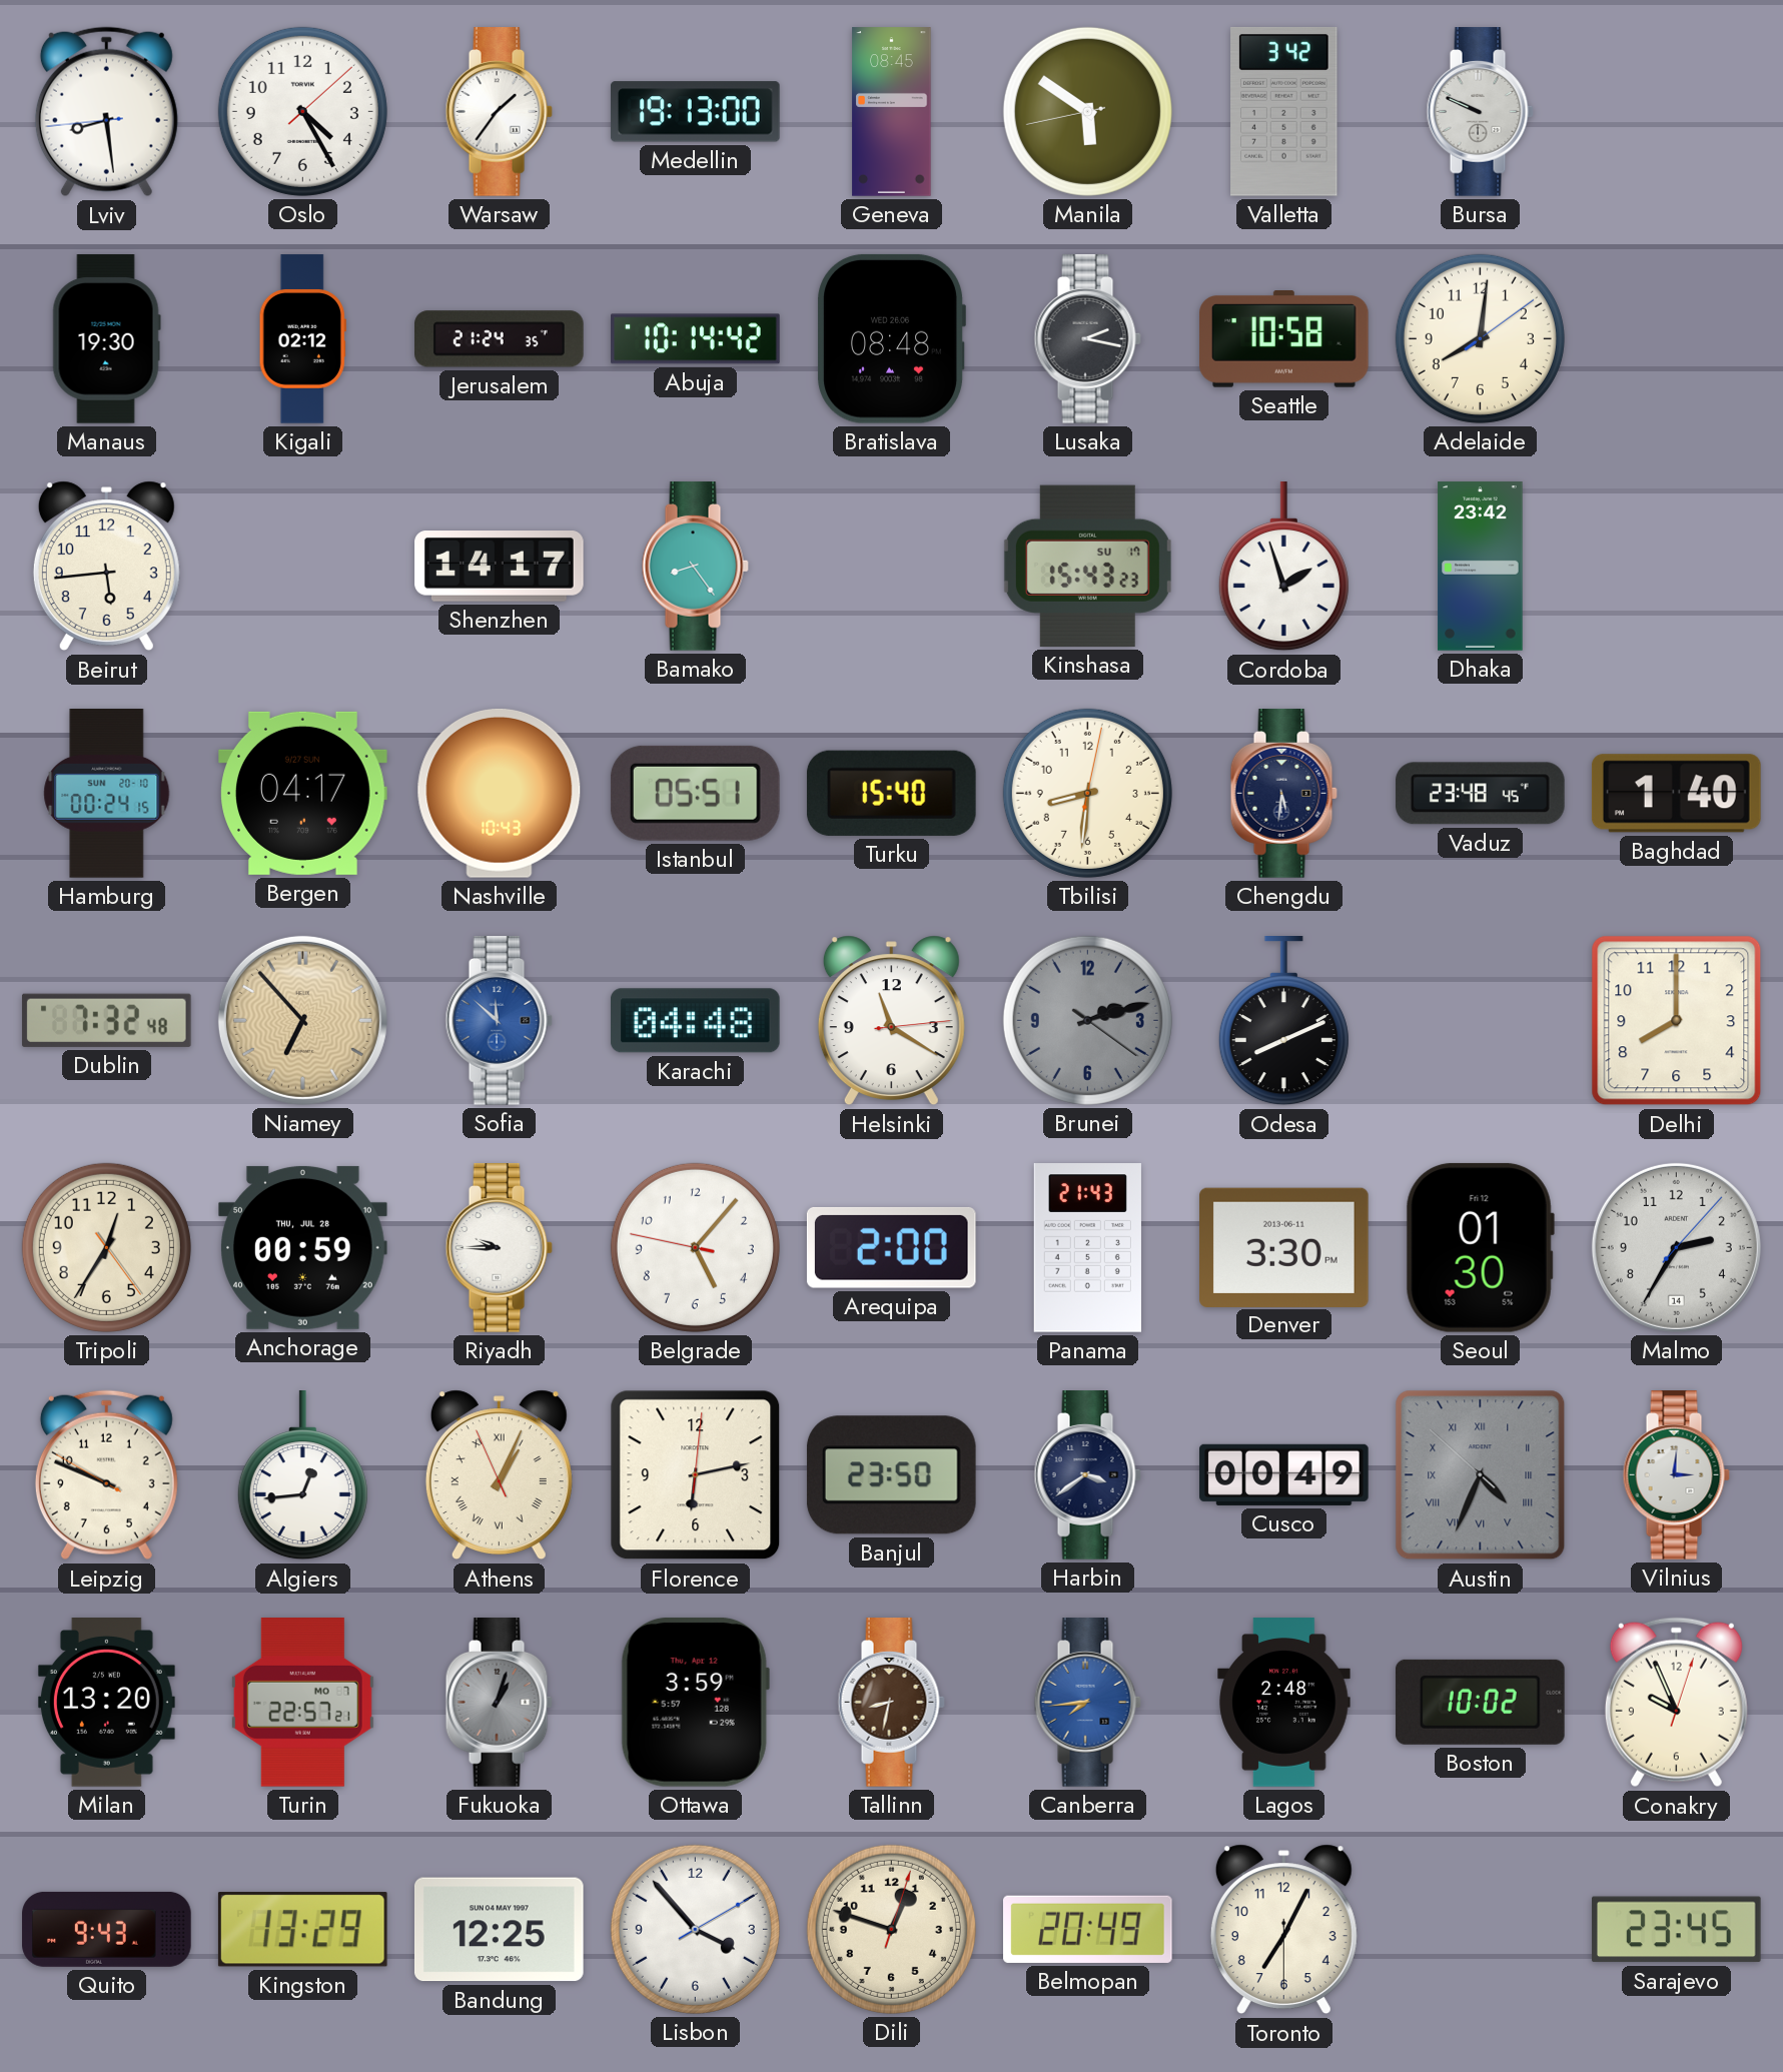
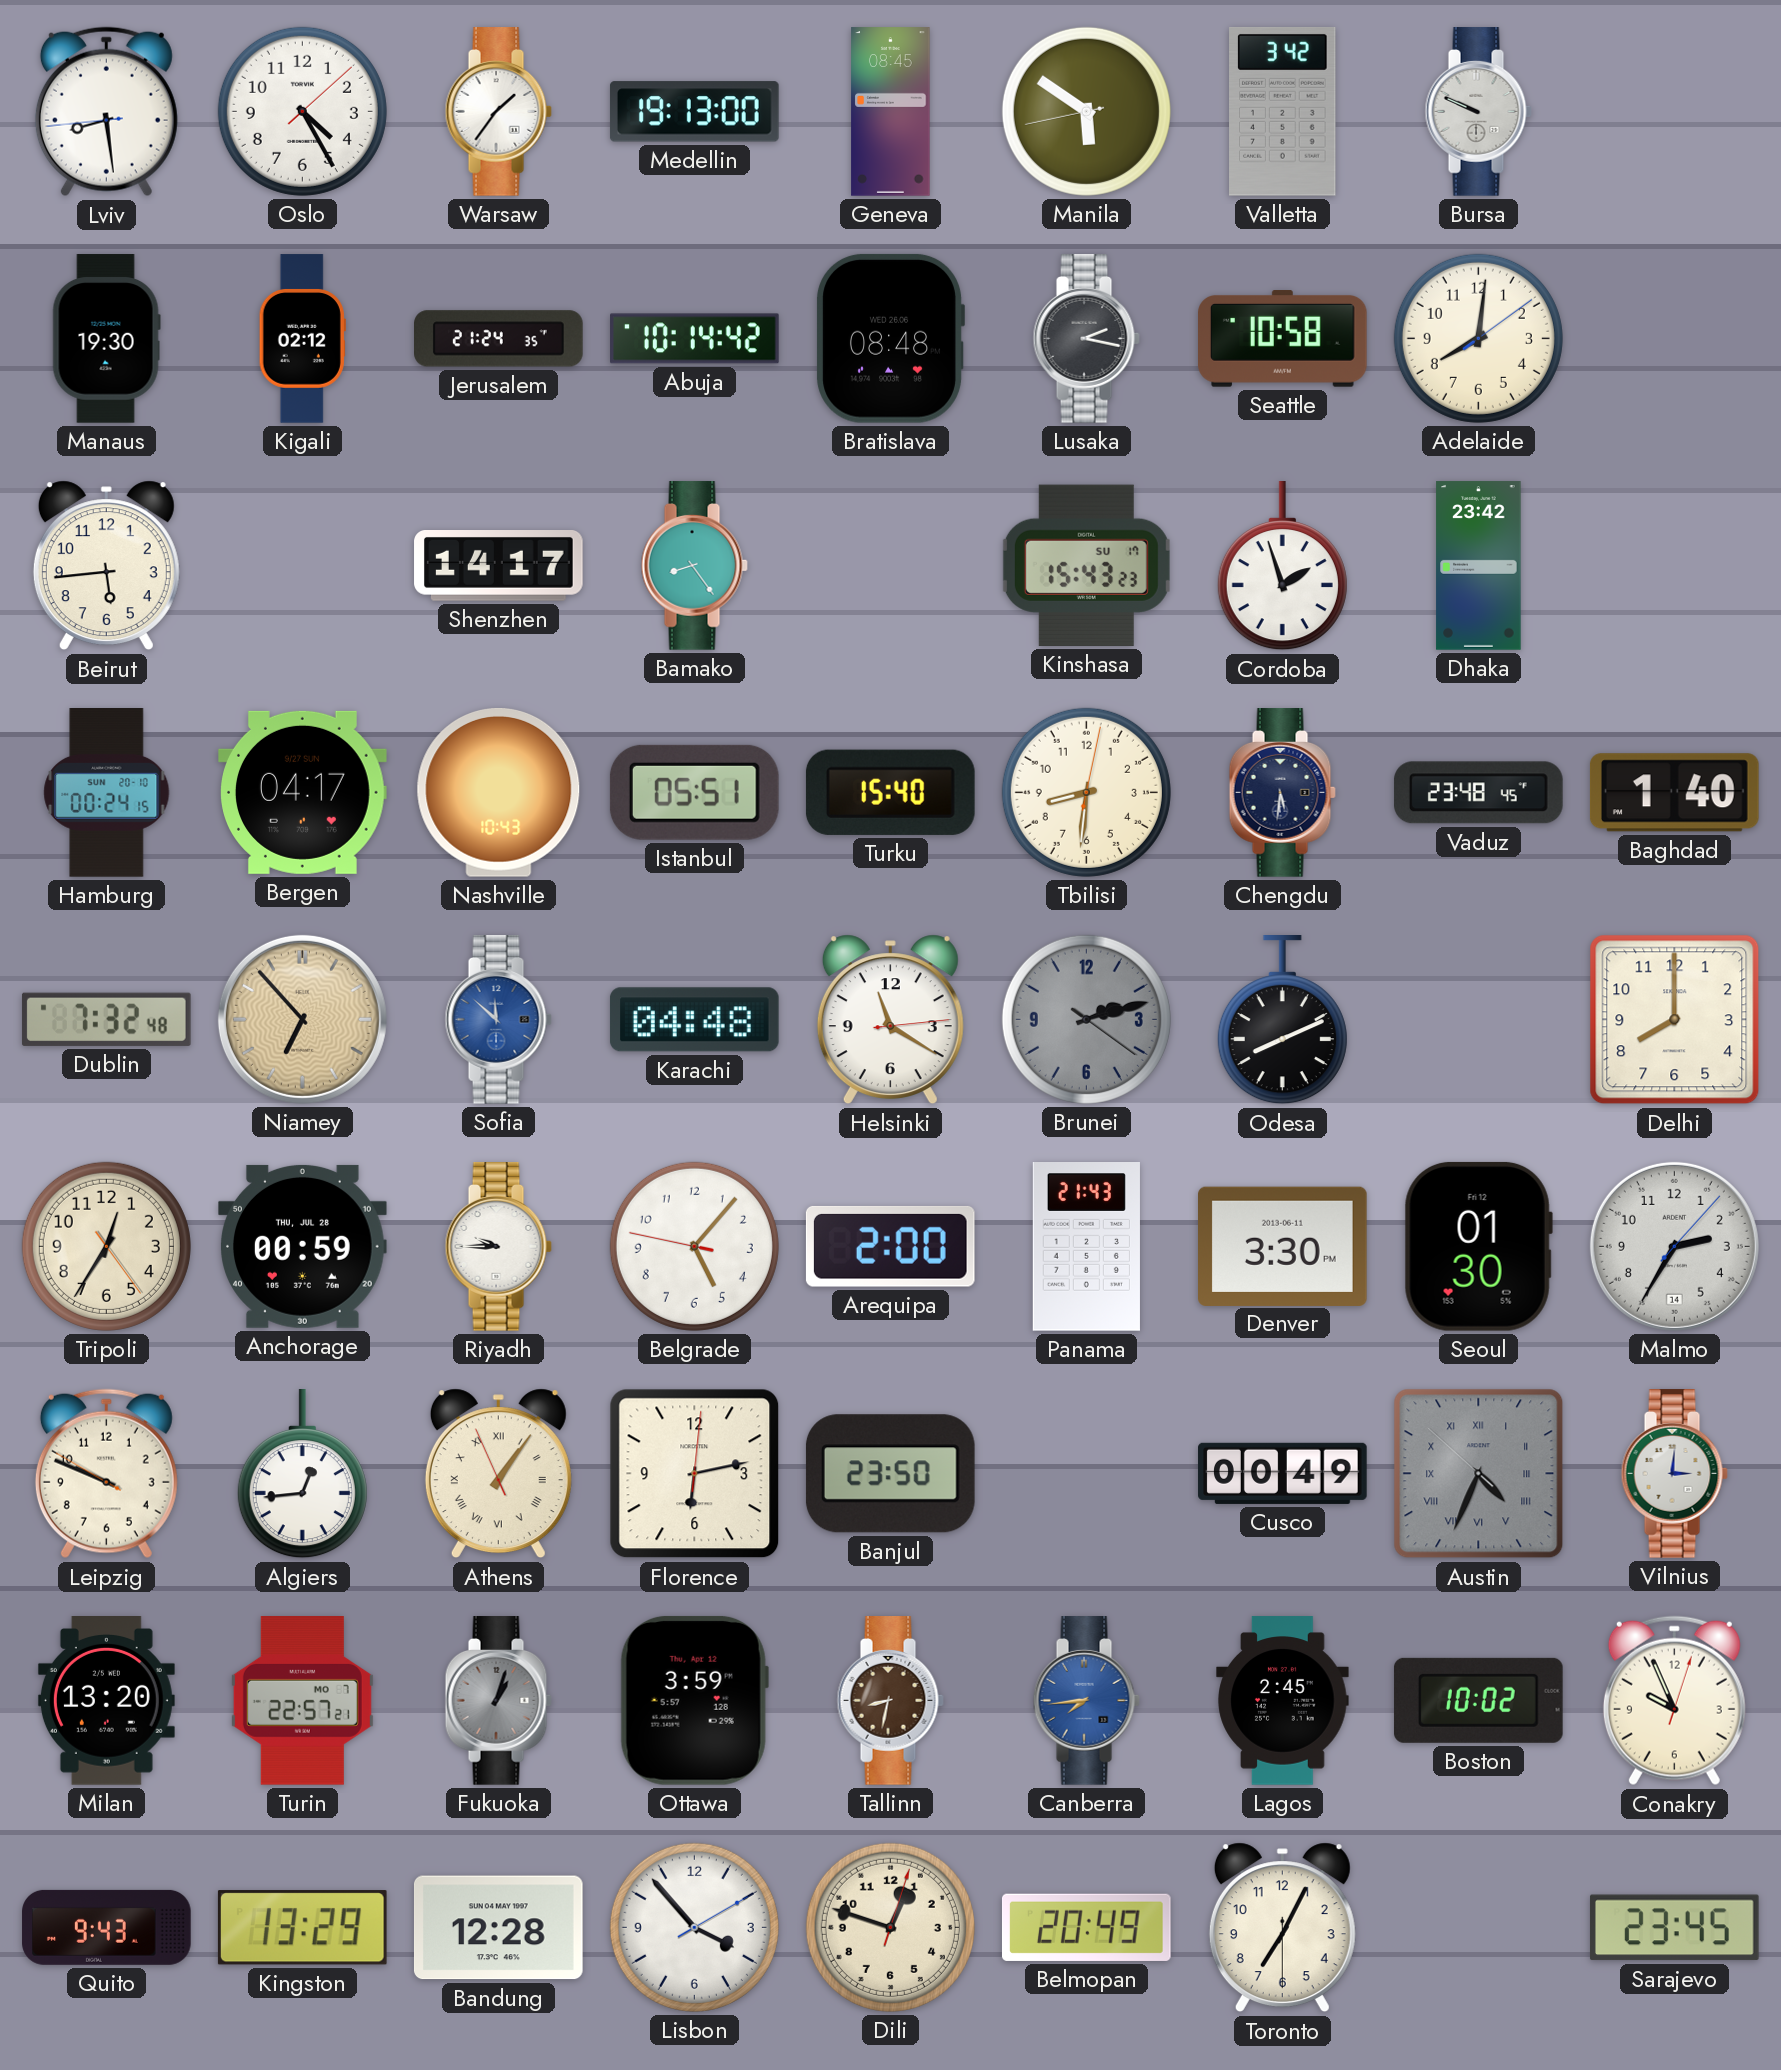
Athens: 1:03 -> 1:05
Harbin: 3:39 -> none
Lagos: 2:48 -> 2:45
Bandung: 12:25 -> 12:28
